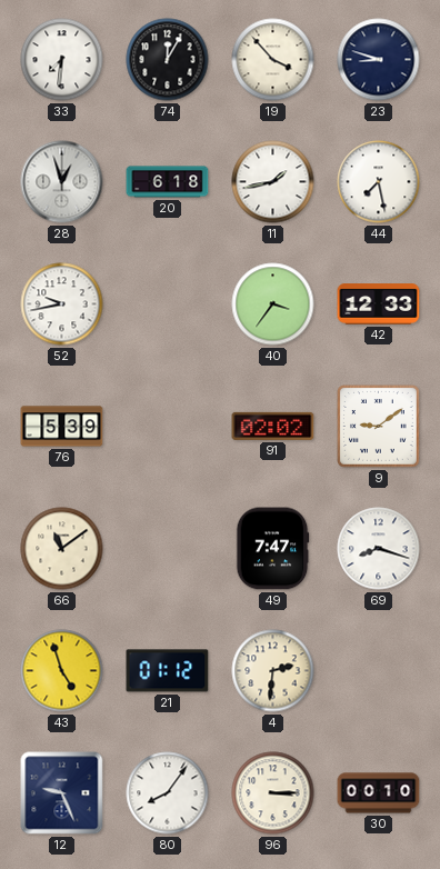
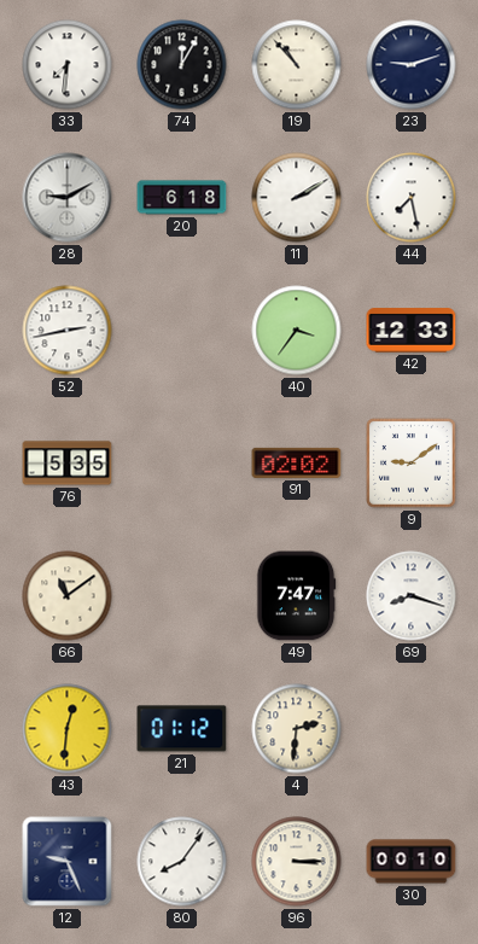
19: 3:53 -> 10:53
23: 8:48 -> 9:12
28: 12:57 -> 9:10
11: 1:43 -> 2:10
52: 9:43 -> 2:43
76: 5:39 -> 5:35
43: 4:57 -> 12:31
